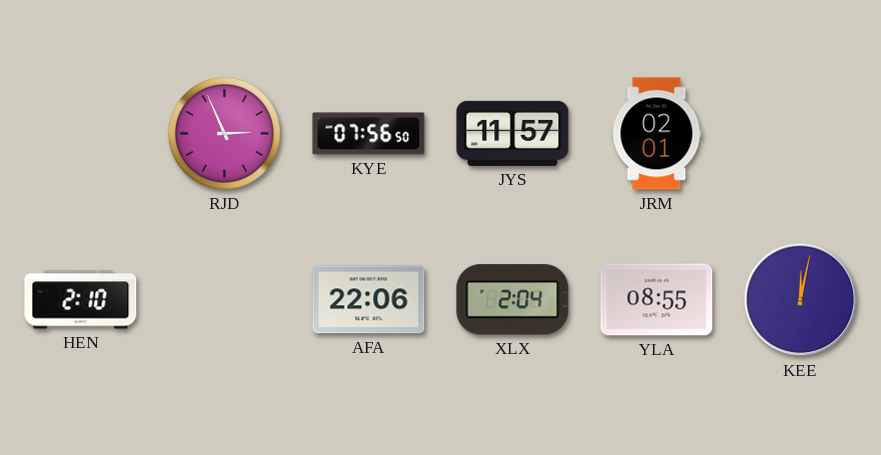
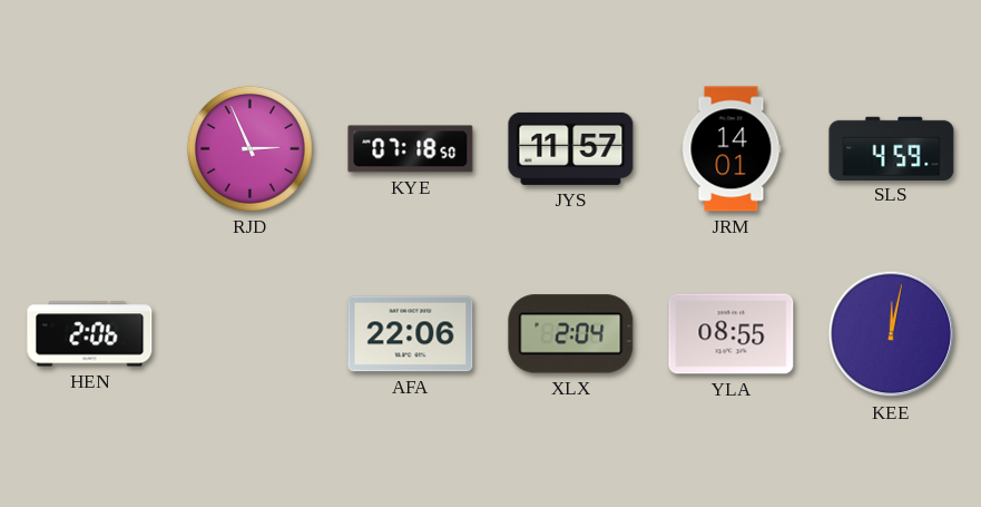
KYE: 07:56 -> 07:18
JRM: 02:01 -> 14:01
SLS: none -> 4:59
HEN: 2:10 -> 2:06
